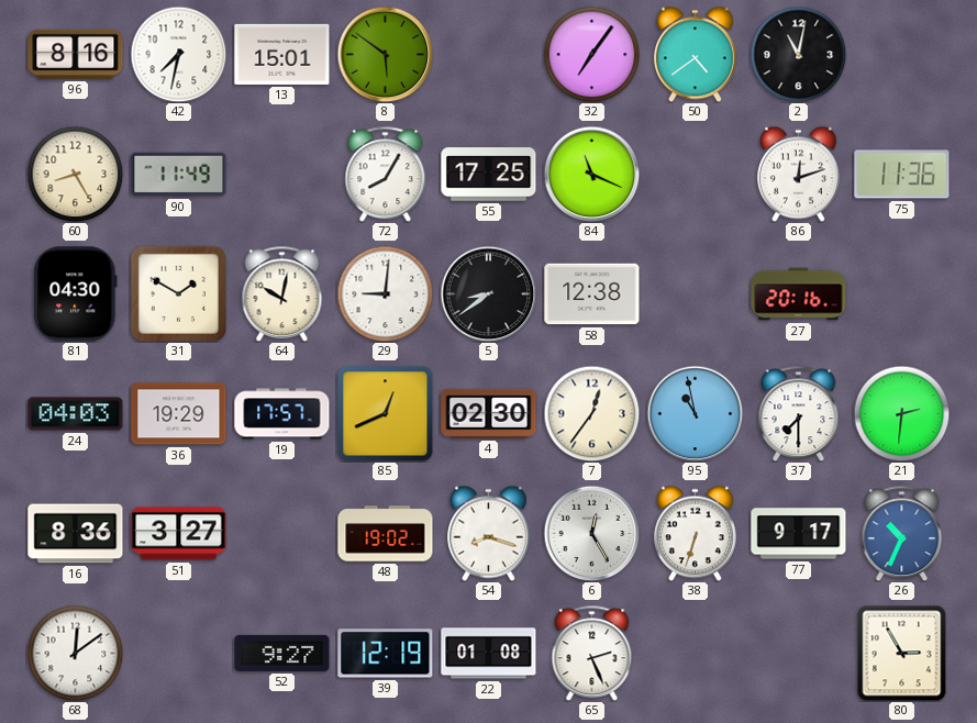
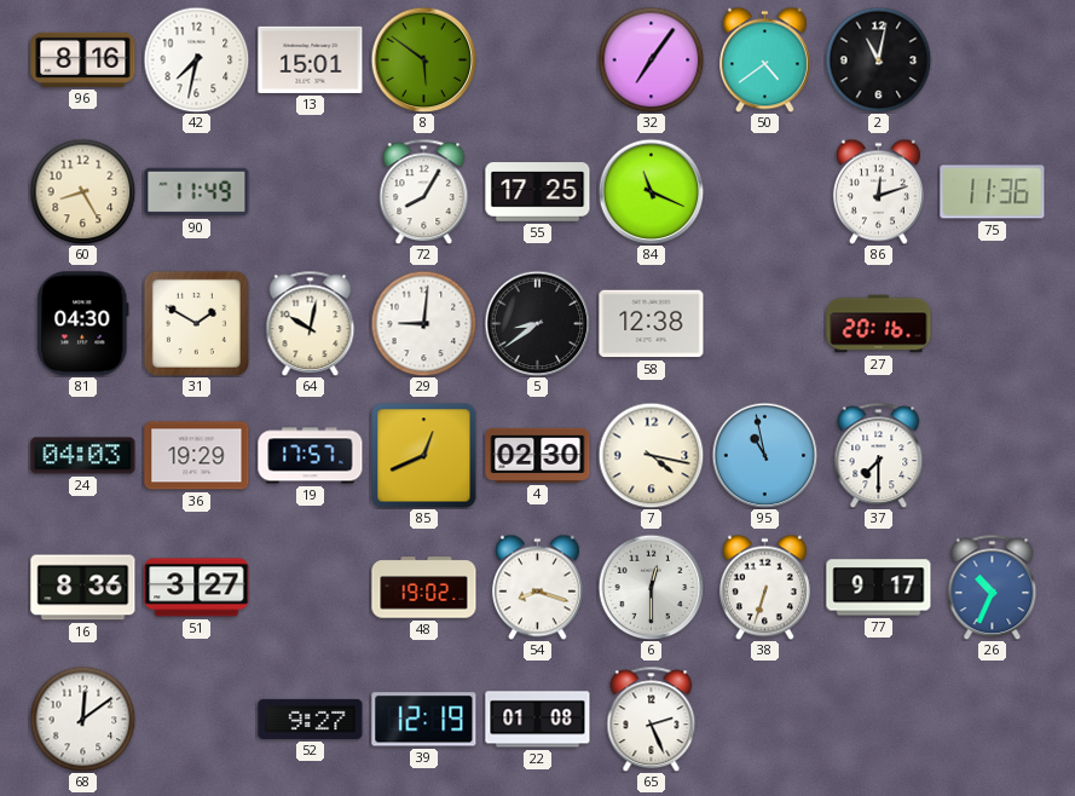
7: 12:36 -> 4:17
21: 2:31 -> none
6: 12:25 -> 12:30
80: 2:55 -> none
